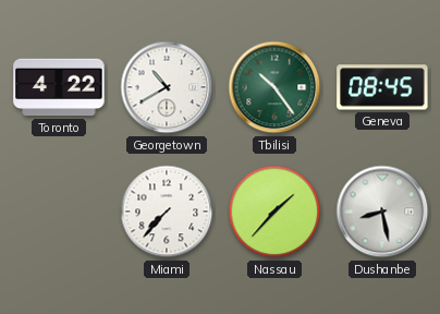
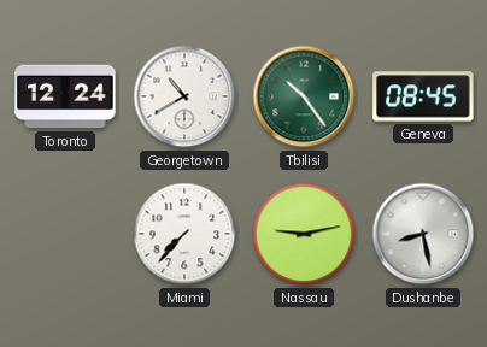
Toronto: 4:22 -> 12:24
Nassau: 1:37 -> 9:13
